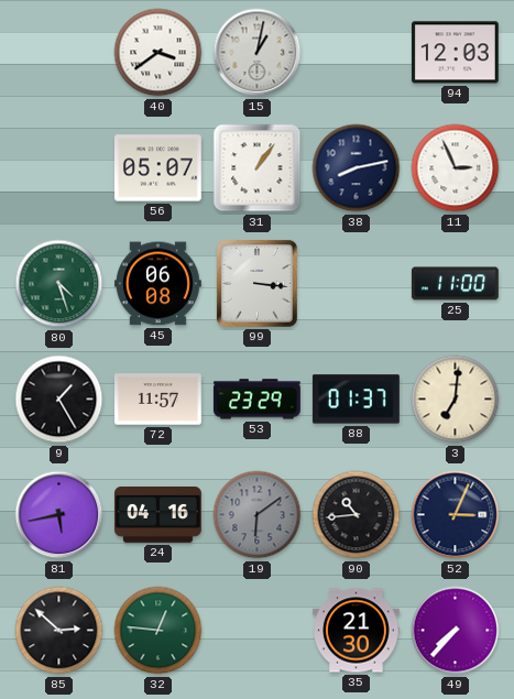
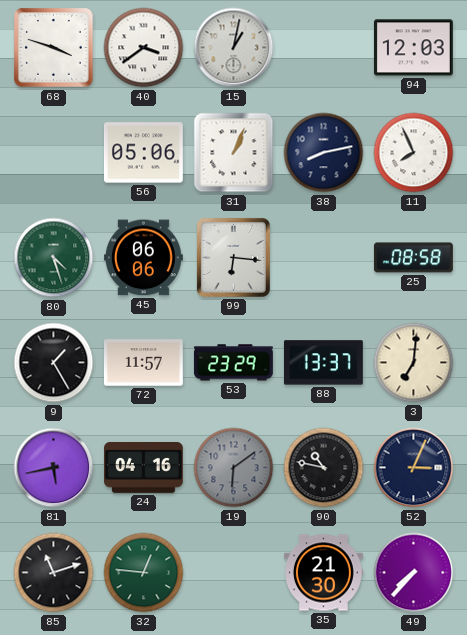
68: none -> 3:48
56: 05:07 -> 05:06
31: 1:06 -> 1:04
11: 2:56 -> 7:56
45: 06:08 -> 06:06
99: 3:16 -> 6:16
25: 11:00 -> 08:58
88: 01:37 -> 13:37
90: 10:44 -> 10:47
85: 2:52 -> 11:12
